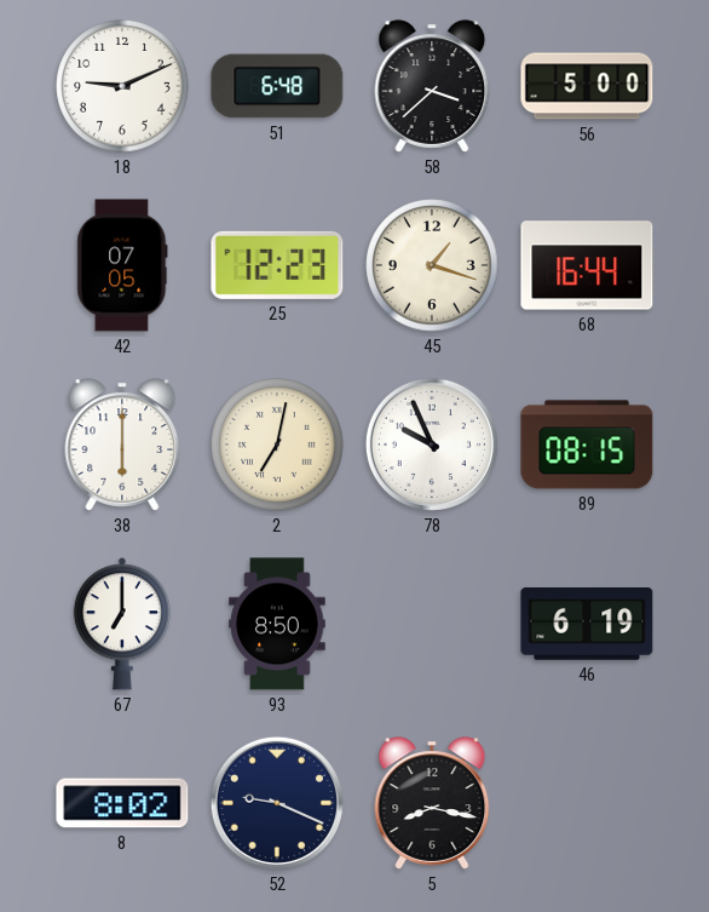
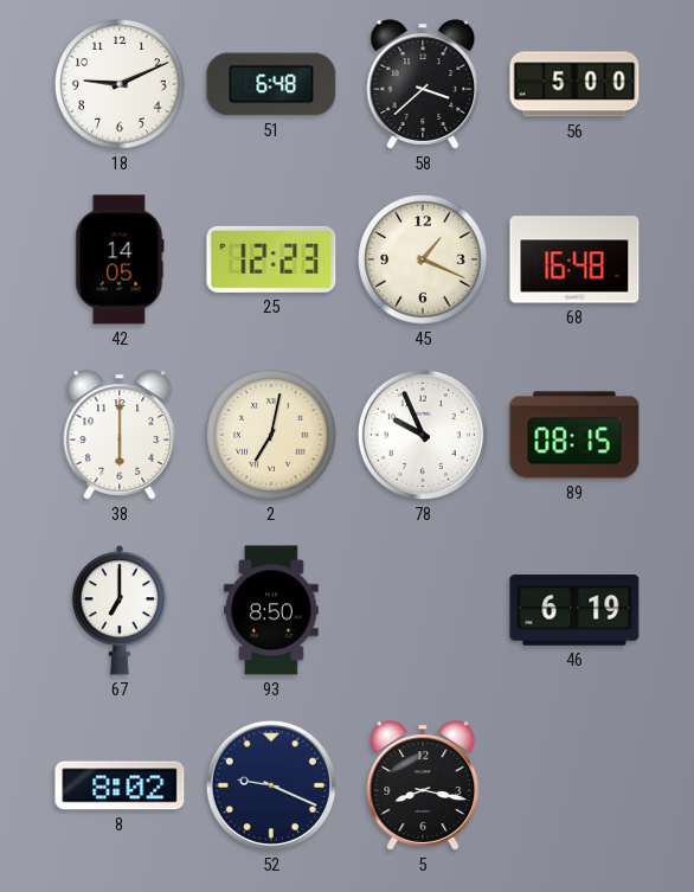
42: 07:05 -> 14:05
45: 1:18 -> 1:19
68: 16:44 -> 16:48
